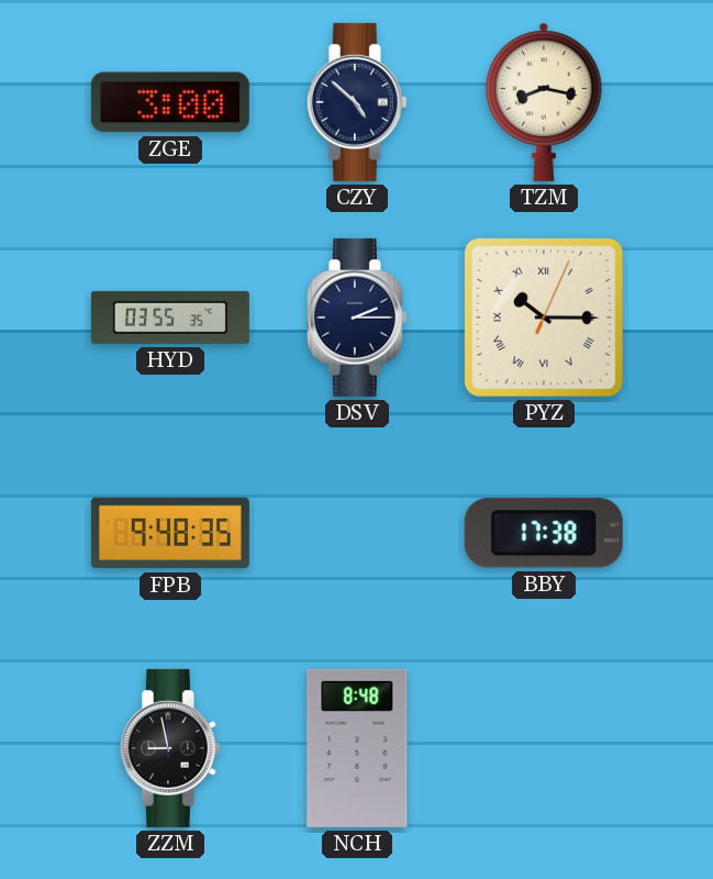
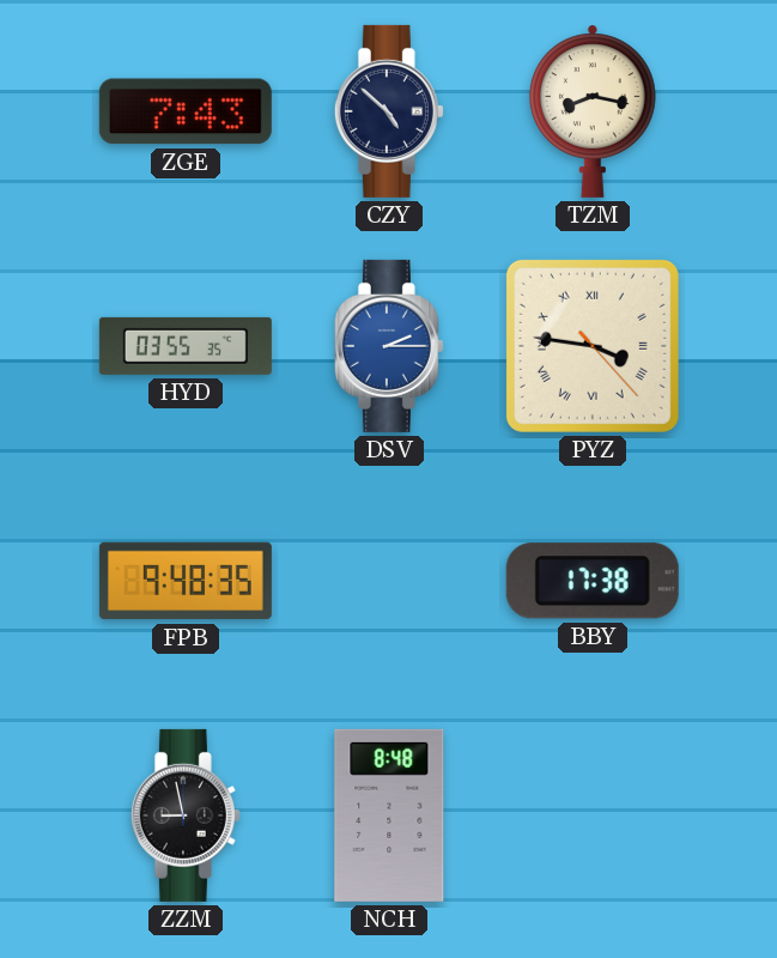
ZGE: 3:00 -> 7:43
DSV dial: navy -> blue
PYZ: 10:15 -> 3:46
